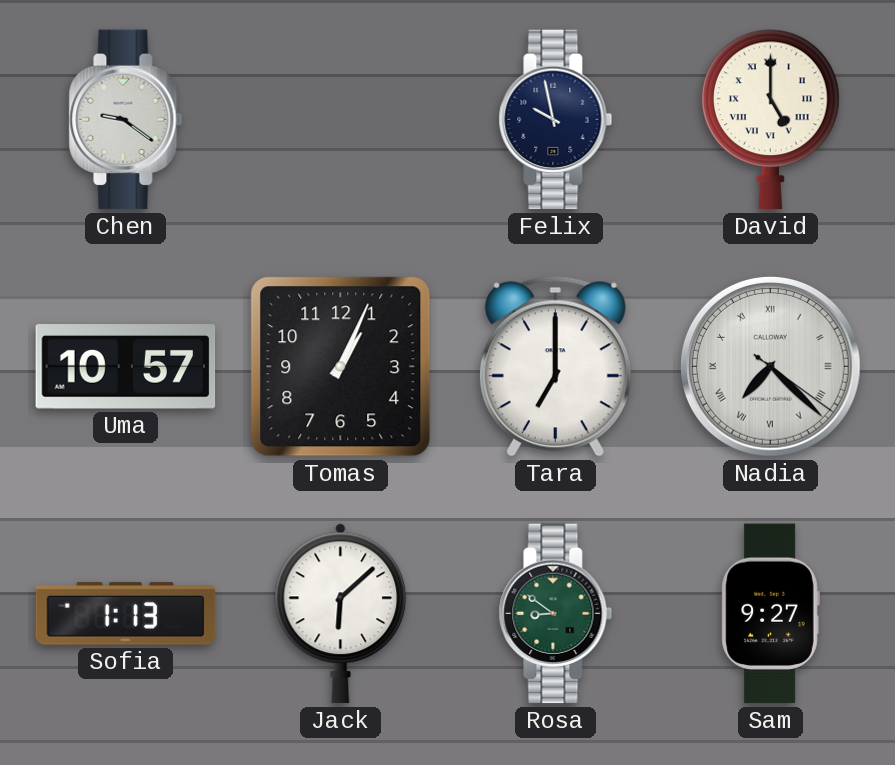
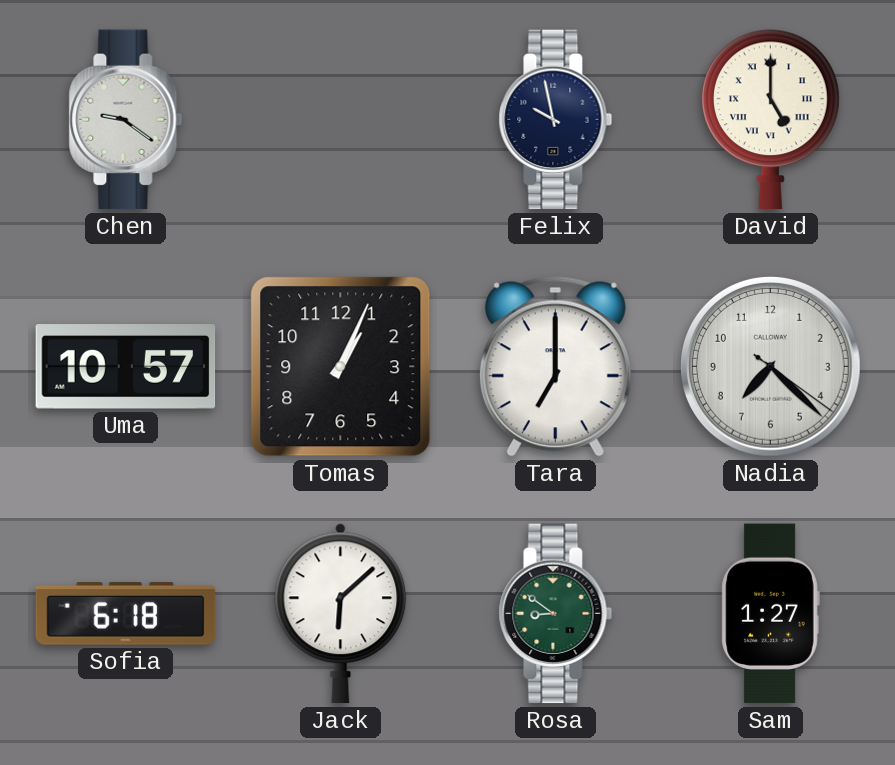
Nadia numerals: Roman -> Arabic
Sofia: 1:13 -> 6:18
Sam: 9:27 -> 1:27
